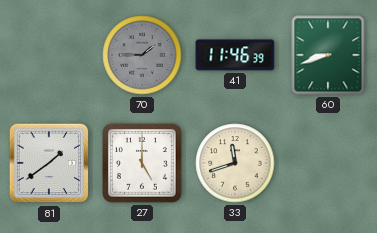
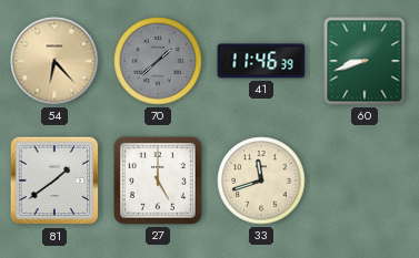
54: none -> 6:23
70: 1:45 -> 1:38
